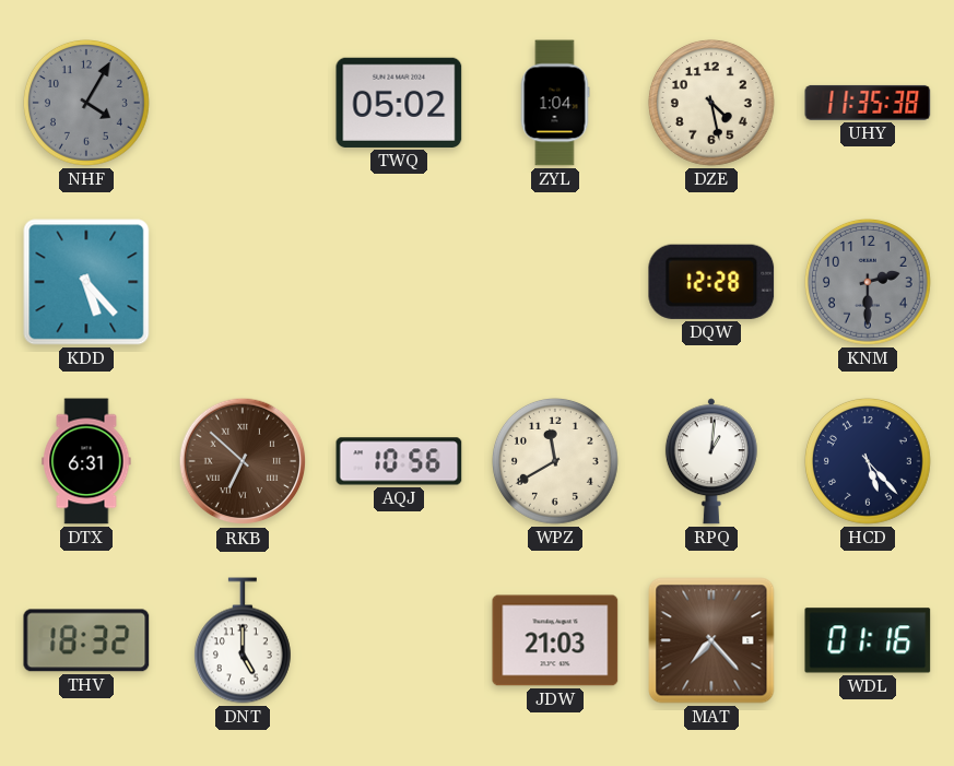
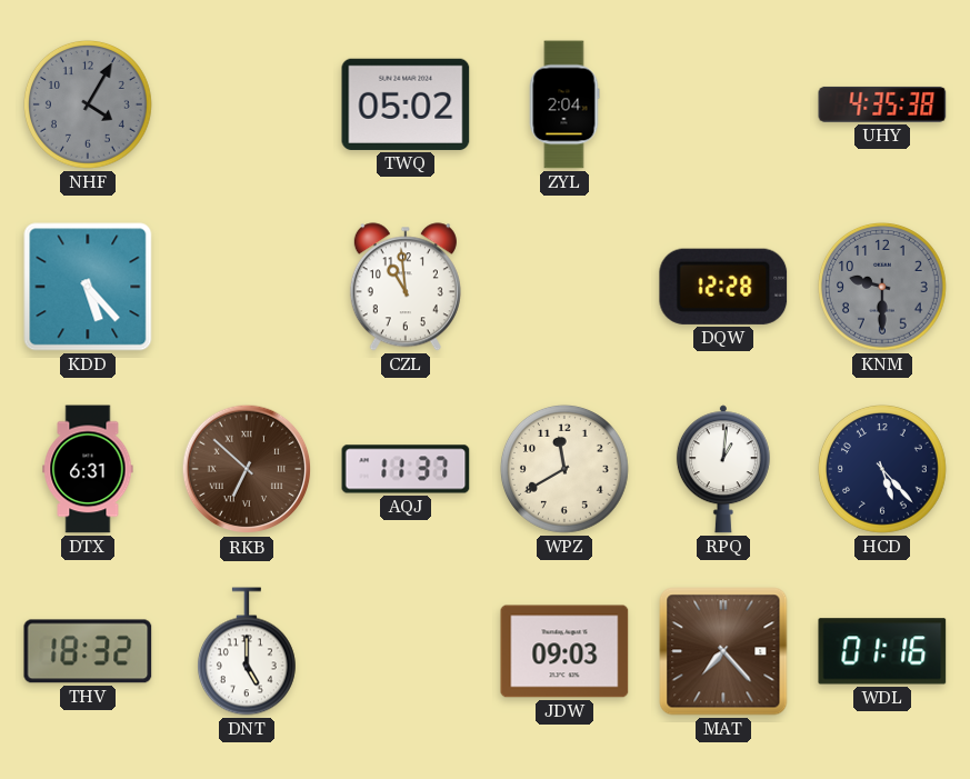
ZYL: 1:04 -> 2:04
DZE: 4:28 -> none
UHY: 11:35 -> 4:35
CZL: none -> 10:59
KNM: 2:30 -> 9:30
AQJ: 10:56 -> 11:37
JDW: 21:03 -> 09:03
